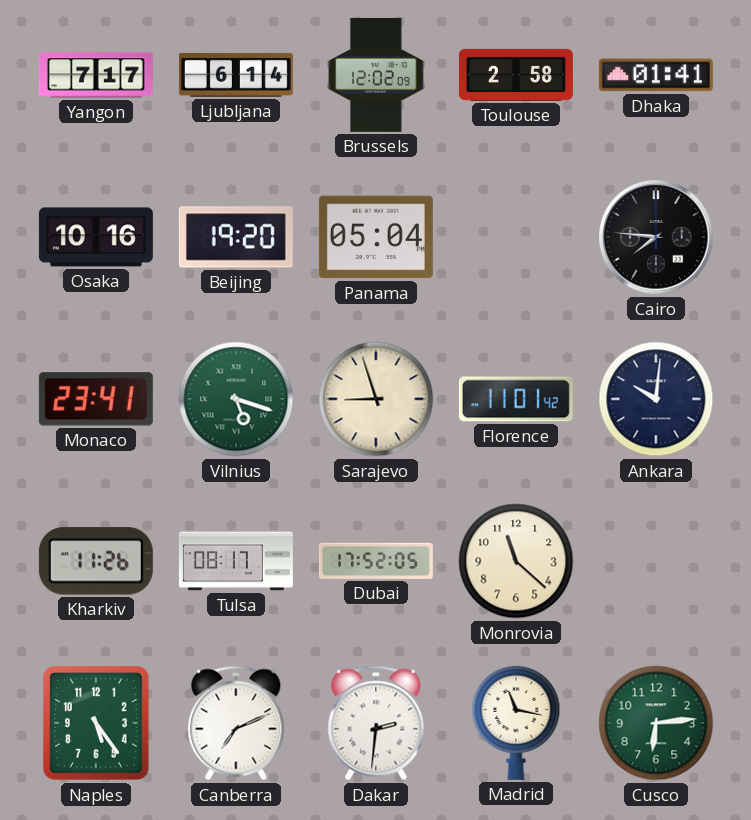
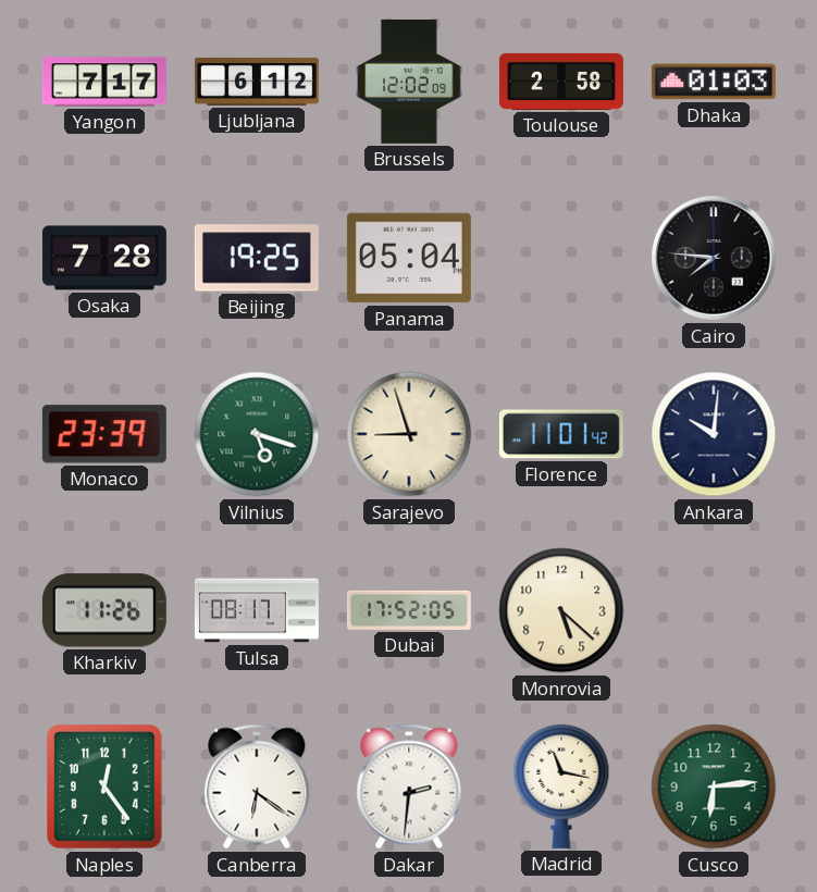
Ljubljana: 6:14 -> 6:12
Dhaka: 01:41 -> 01:03
Osaka: 10:16 -> 7:28
Beijing: 19:20 -> 19:25
Monaco: 23:41 -> 23:39
Monrovia: 11:22 -> 5:22
Naples: 5:24 -> 12:24
Canberra: 7:11 -> 6:21
